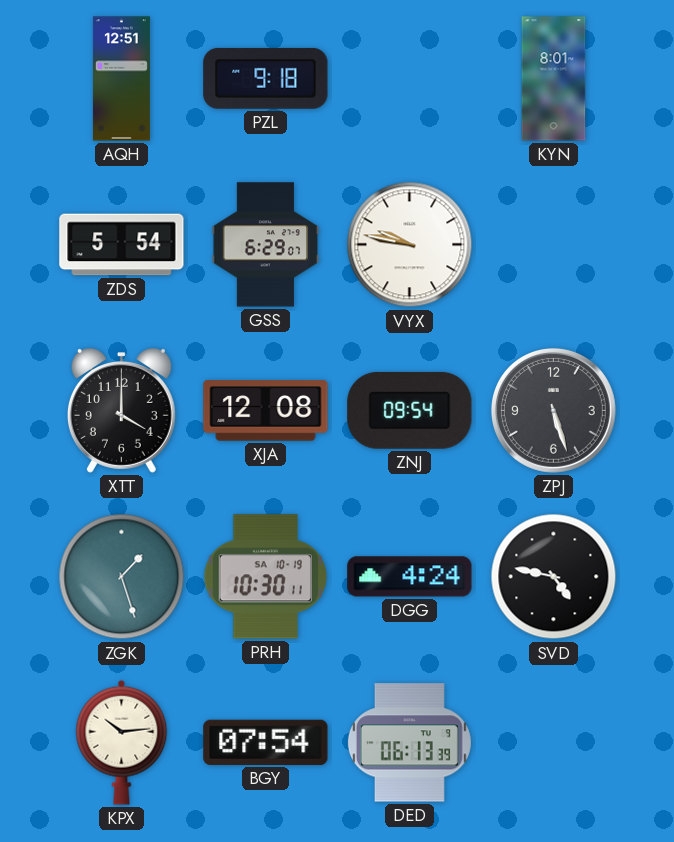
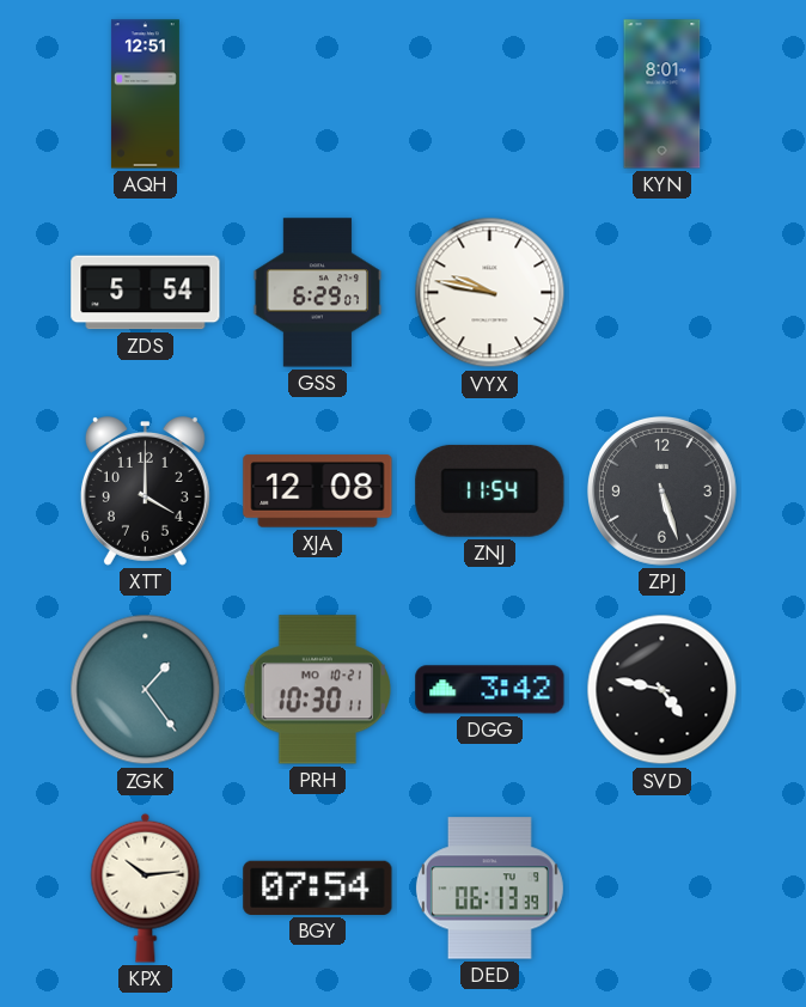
PZL: 9:18 -> none
ZNJ: 09:54 -> 11:54
ZGK: 1:27 -> 1:24
PRH date: SA 10-19 -> MO 10-21
DGG: 4:24 -> 3:42
